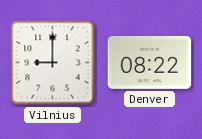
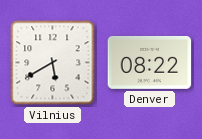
Vilnius: 9:00 -> 5:40
